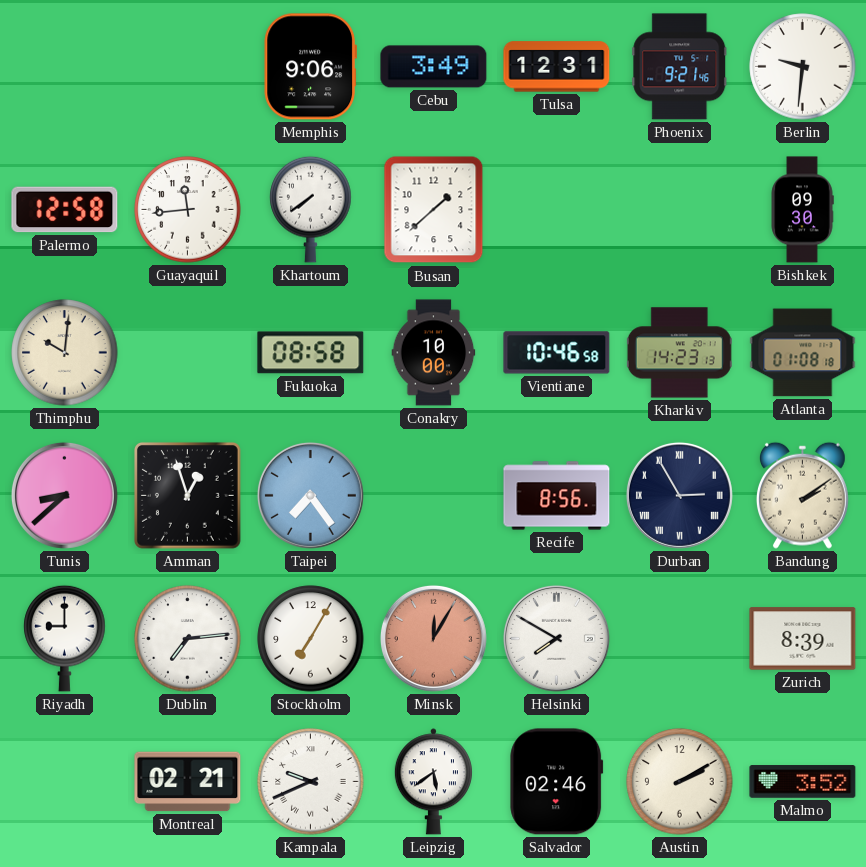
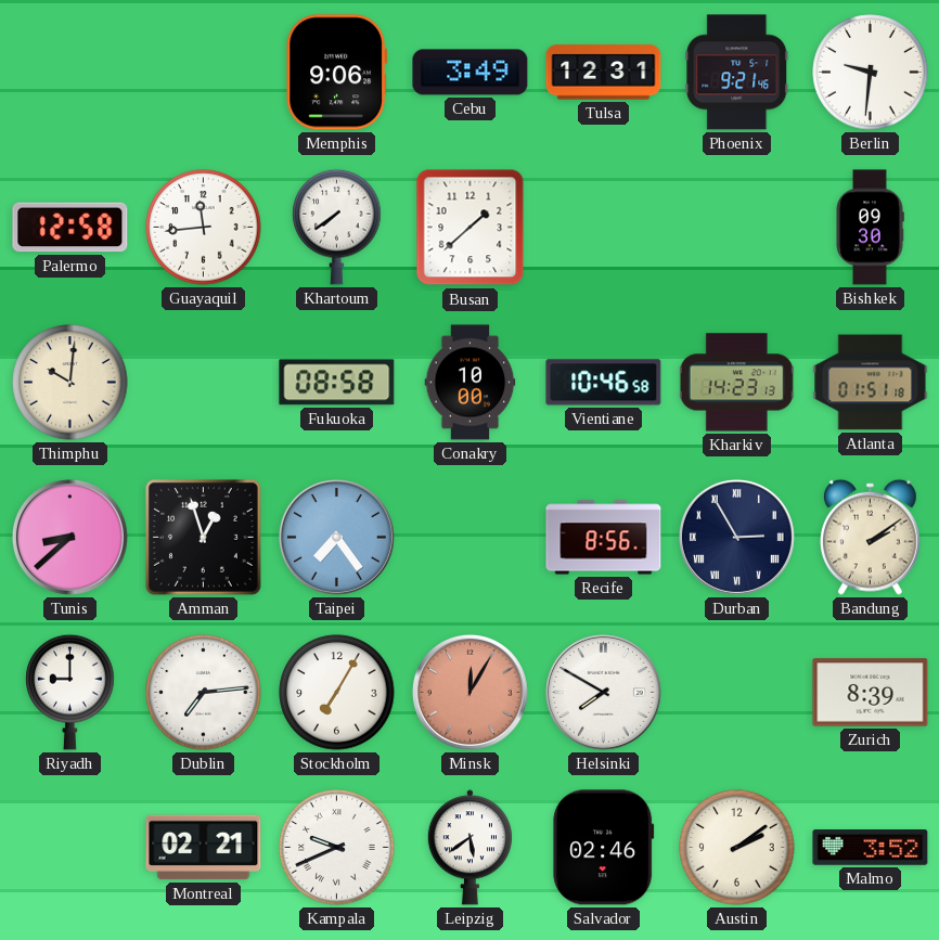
Atlanta: 01:08 -> 01:51
Austin: 2:10 -> 2:09
